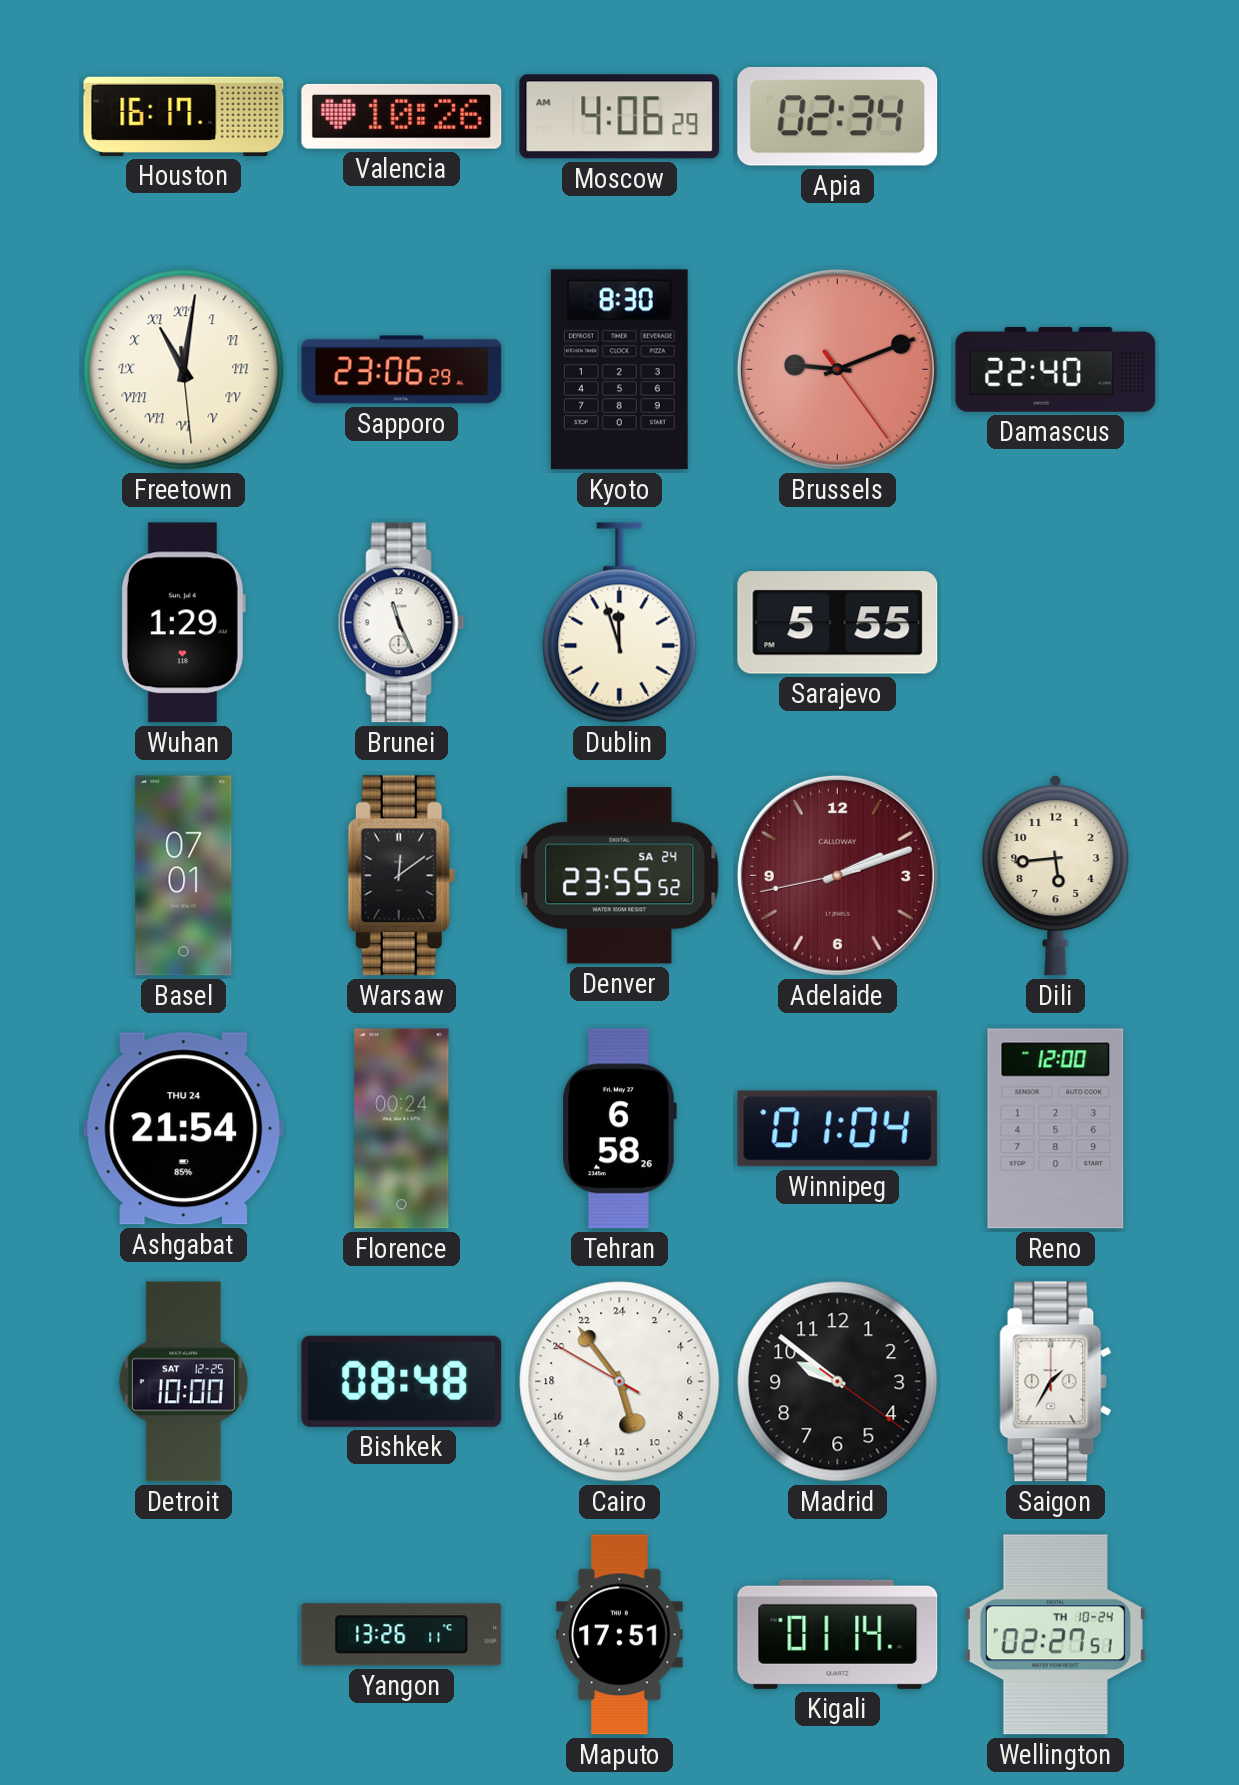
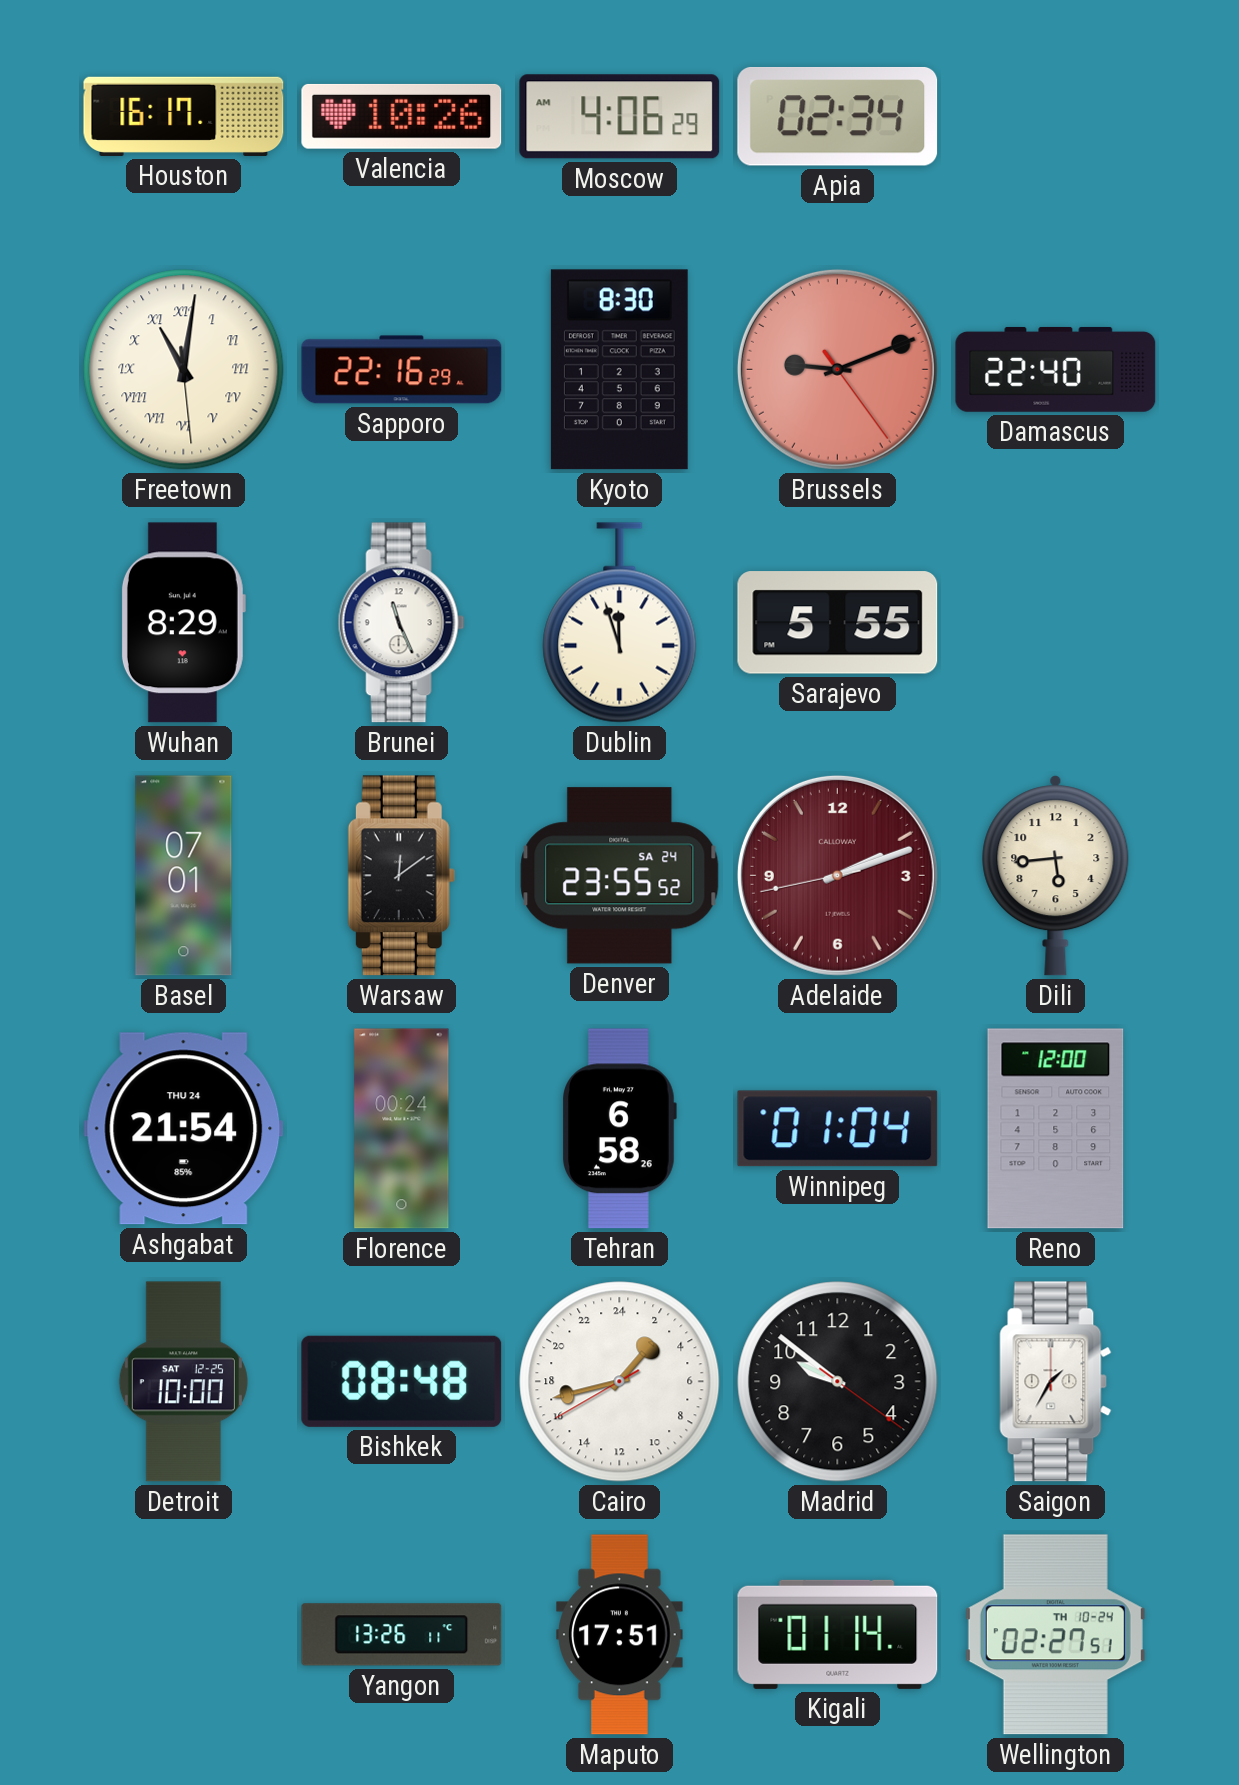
Sapporo: 23:06 -> 22:16
Wuhan: 1:29 -> 8:29
Cairo: 10:53 -> 2:42
